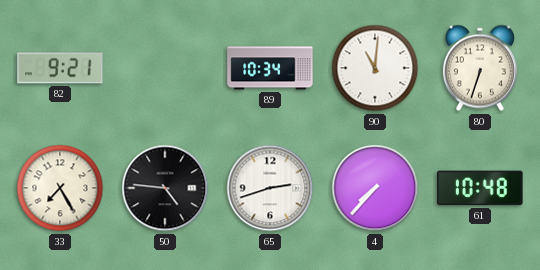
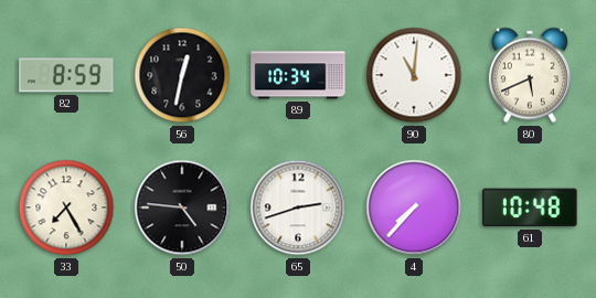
82: 9:21 -> 8:59
56: none -> 12:32
80: 6:33 -> 5:41
